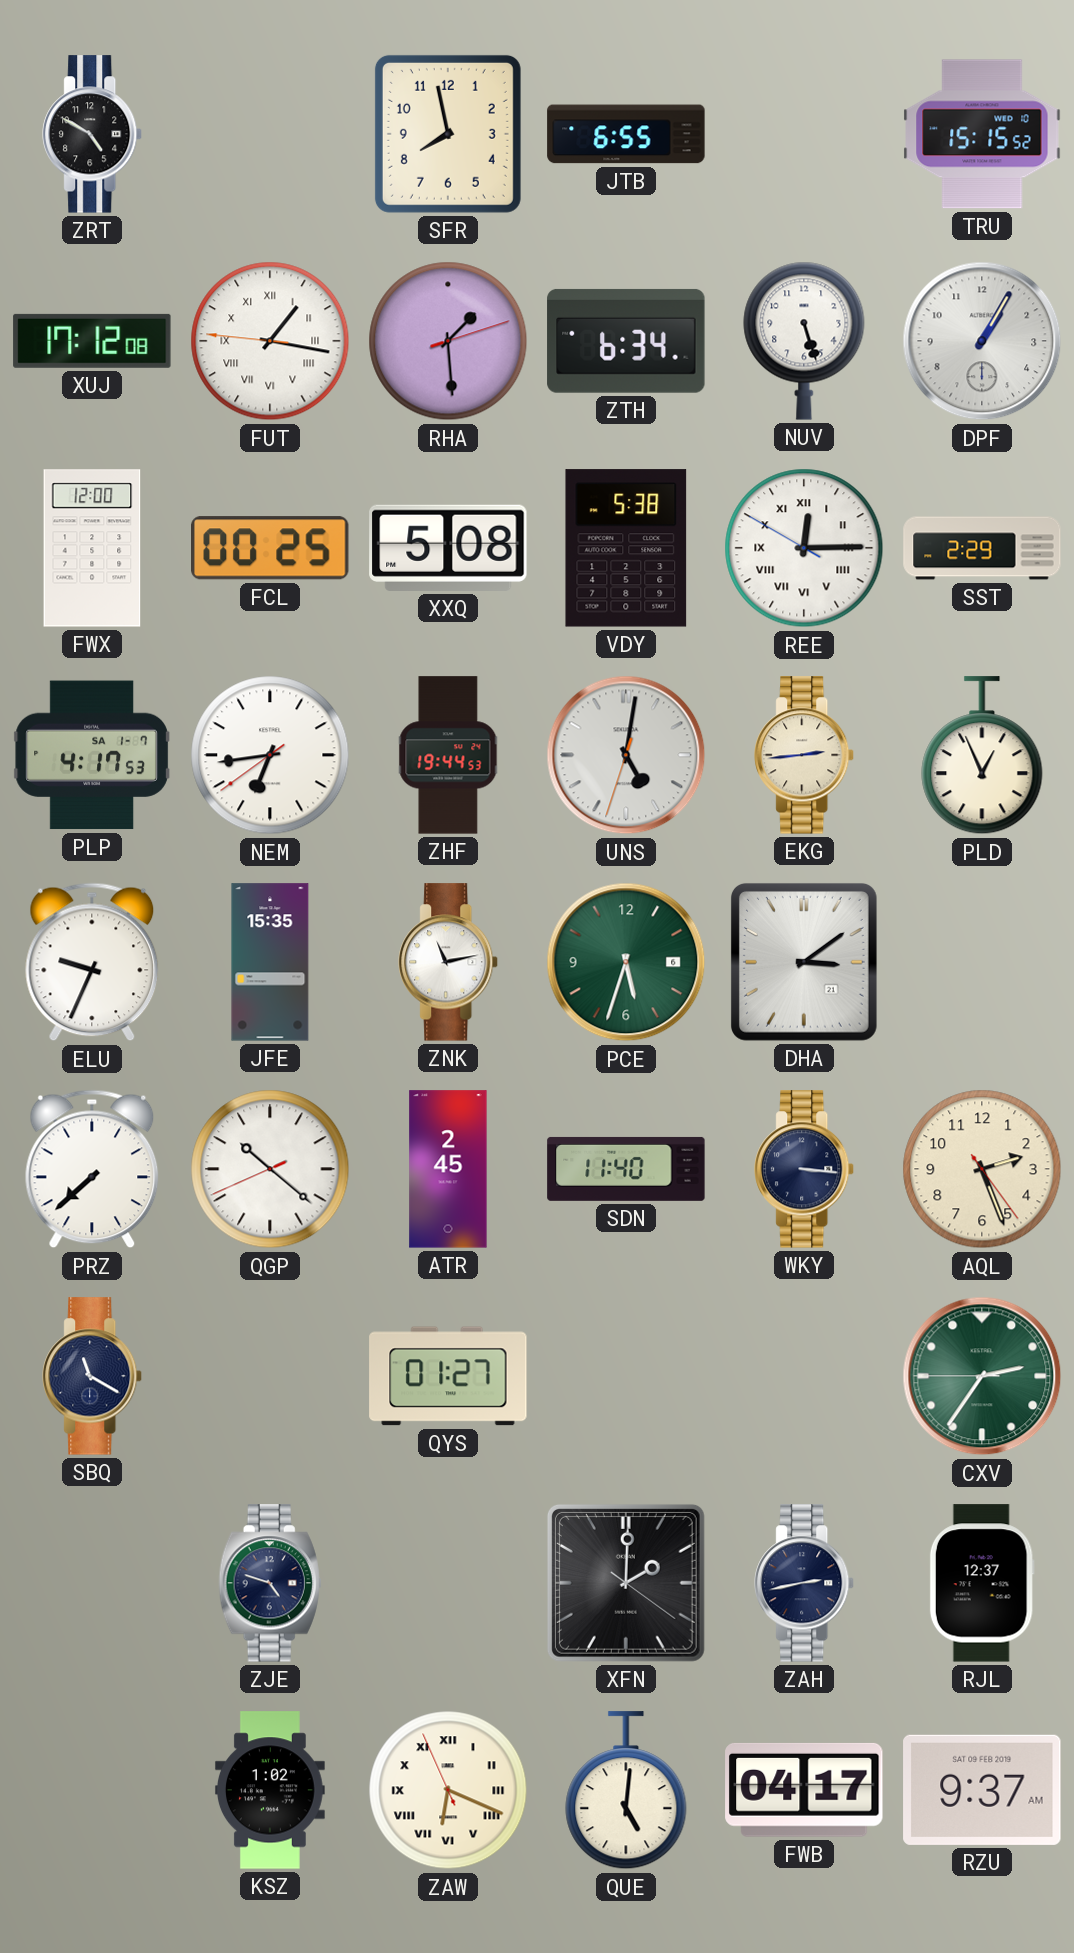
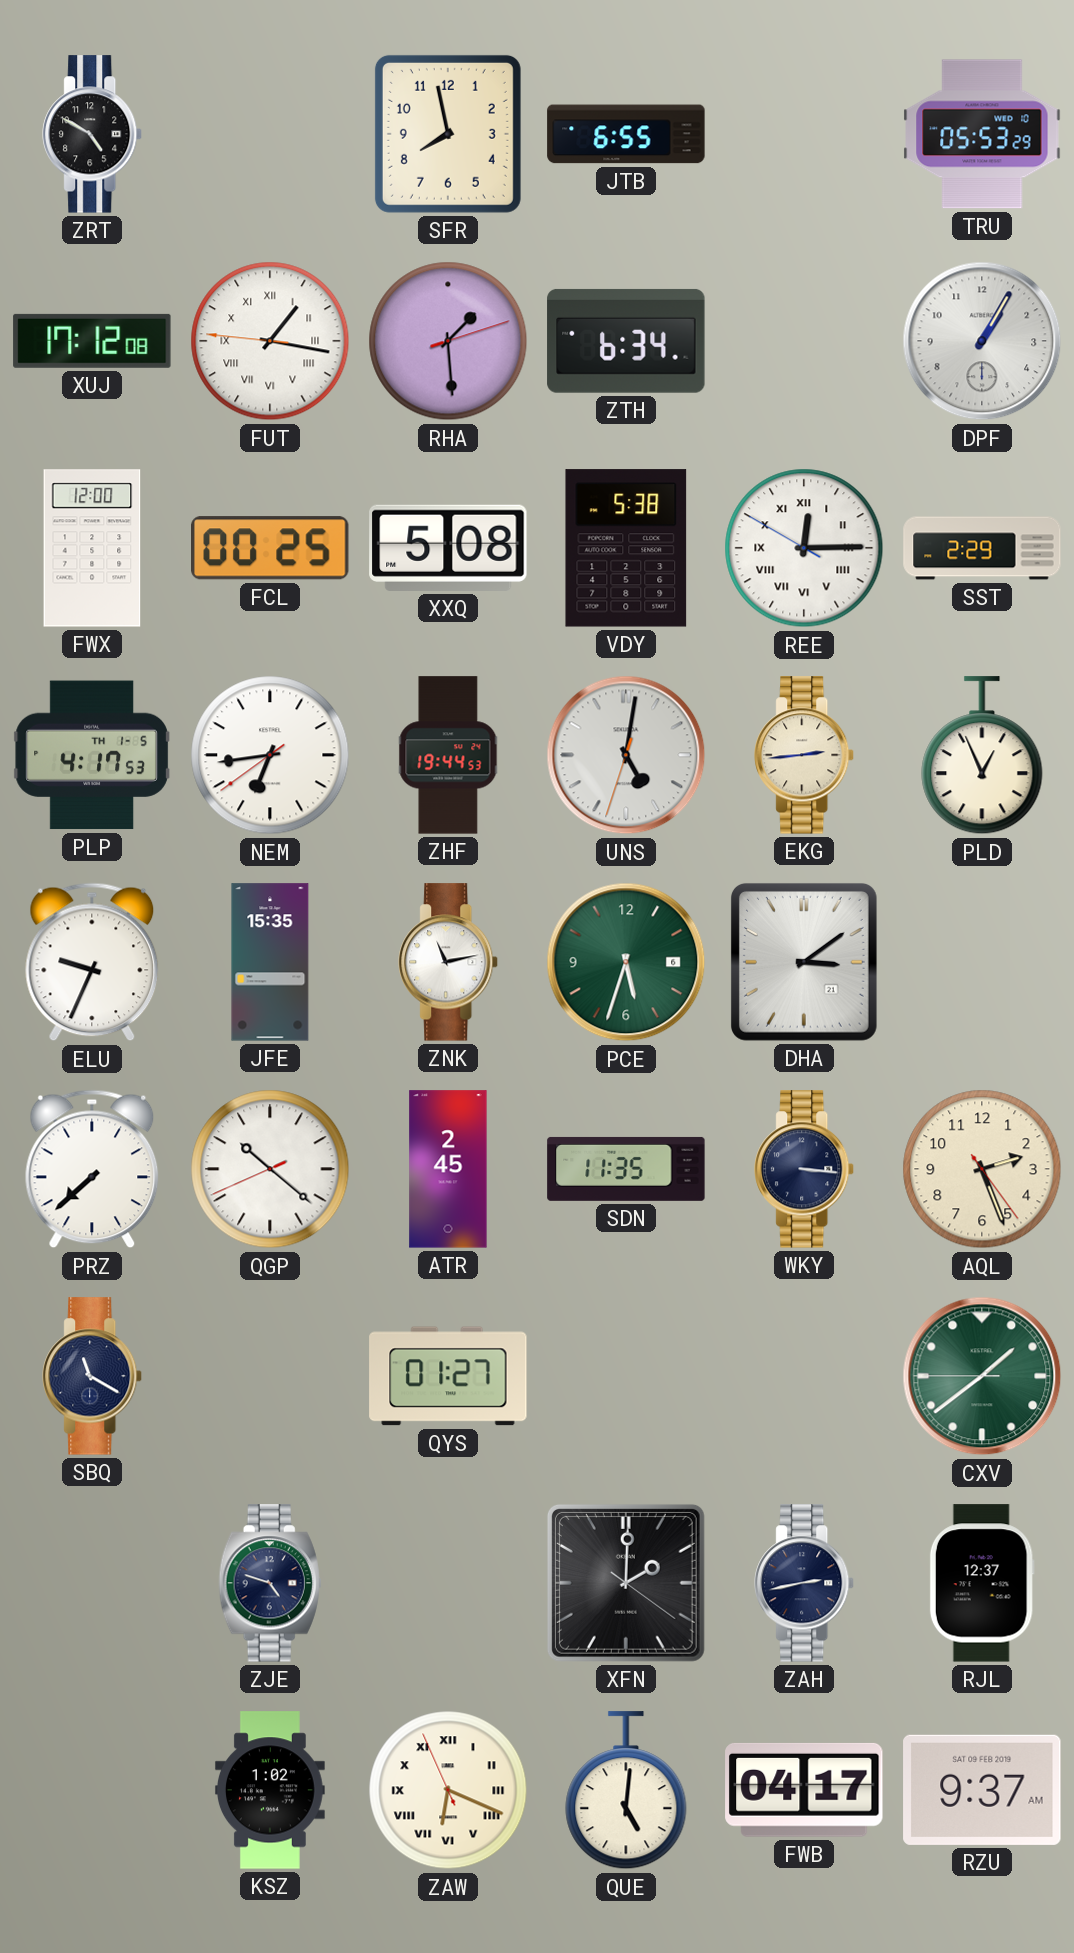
TRU: 15:15 -> 05:53
NUV: 5:27 -> none
PLP date: SA 1-7 -> TH 1-5
SDN: 11:40 -> 11:35
CXV: 2:35 -> 1:38
